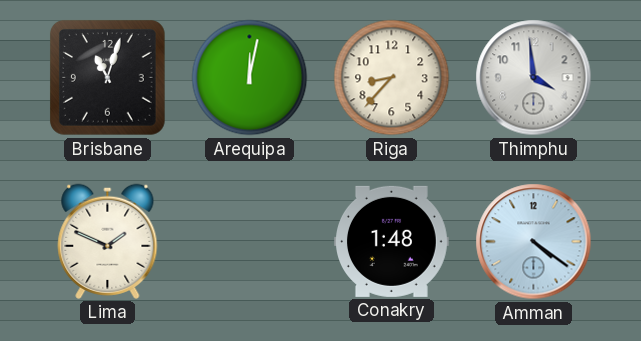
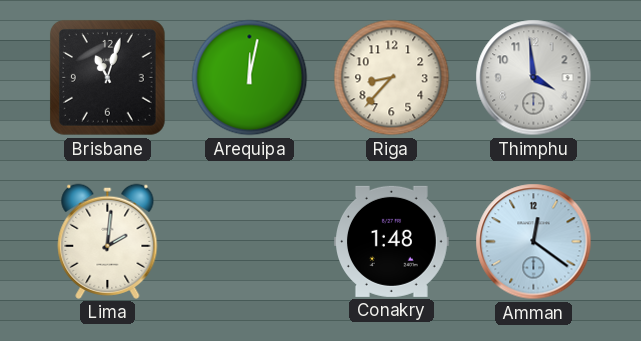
Lima: 1:49 -> 2:01
Amman: 4:21 -> 12:21
